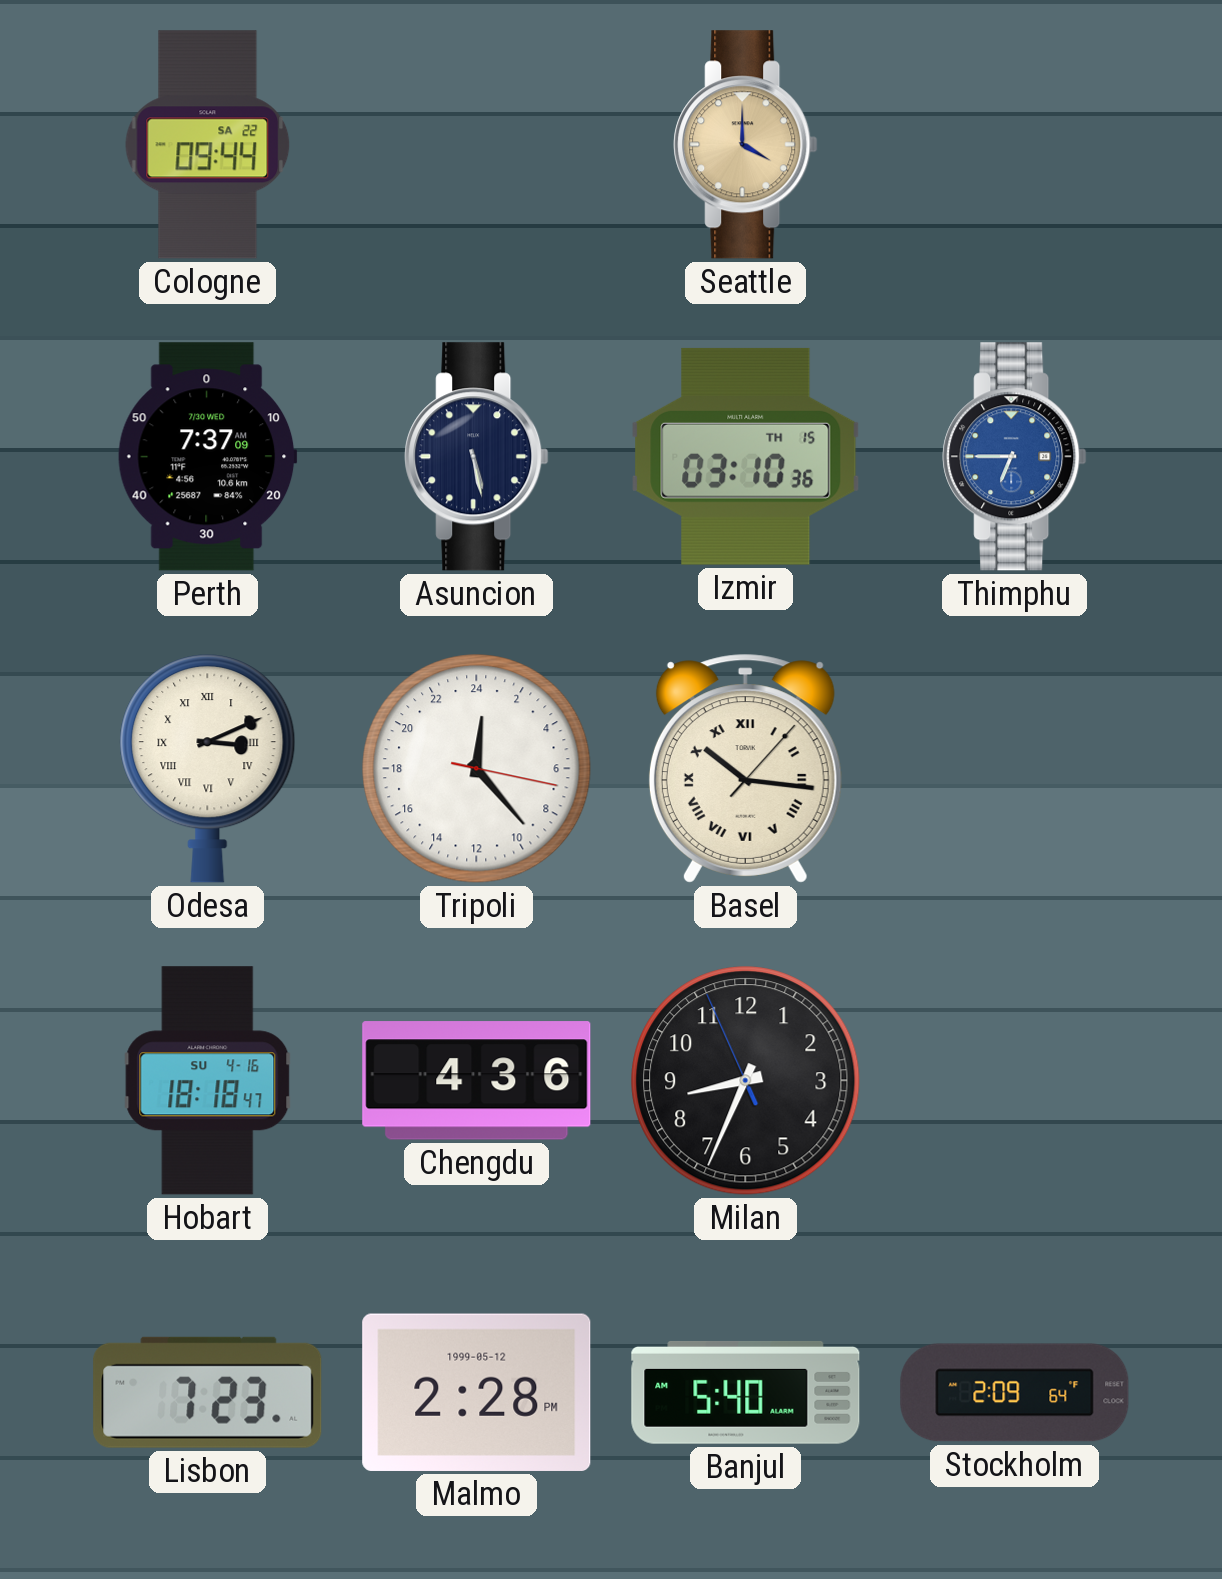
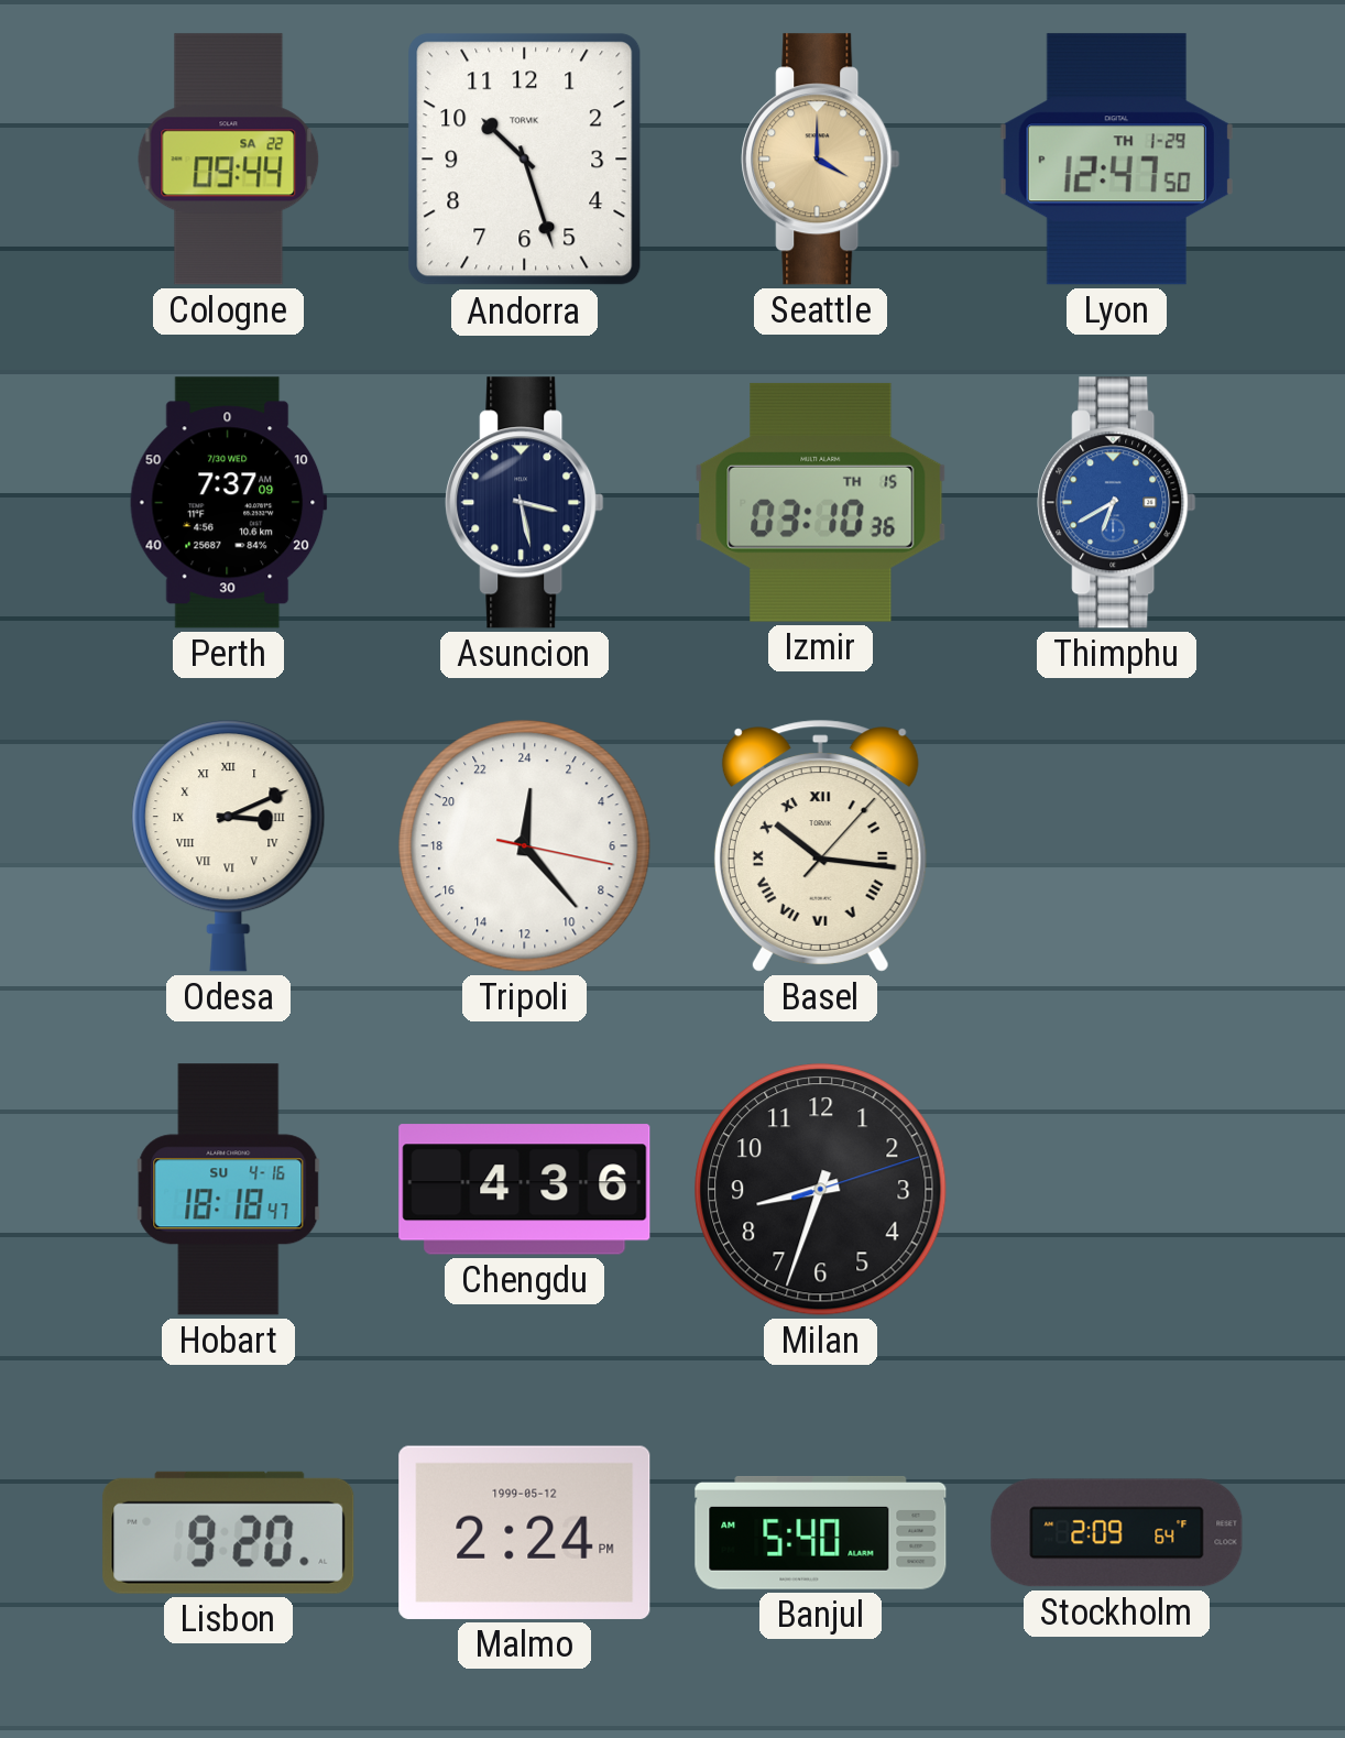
Andorra: none -> 10:27
Lyon: none -> 12:47
Asuncion: 5:28 -> 3:28
Thimphu: 6:45 -> 6:40
Milan: 8:33:56 -> 8:33:12
Lisbon: 7:23 -> 9:20
Malmo: 2:28 -> 2:24
